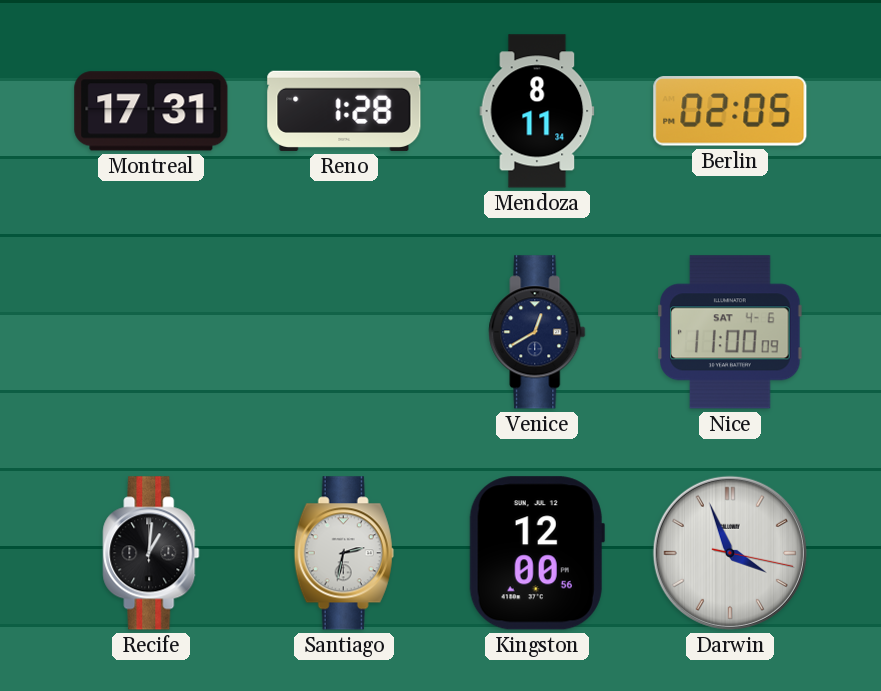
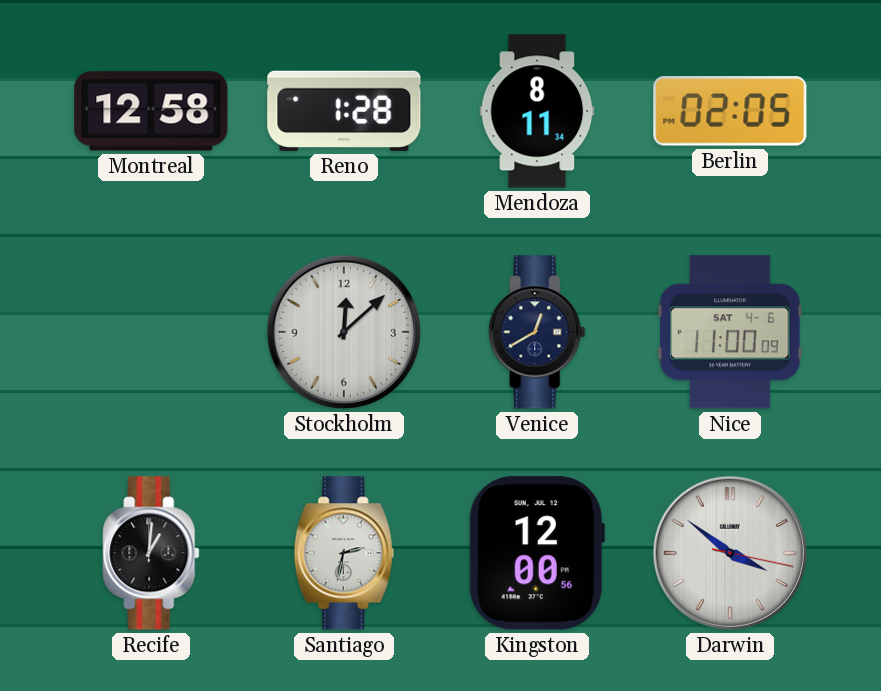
Montreal: 17:31 -> 12:58
Stockholm: none -> 12:08
Darwin: 3:56 -> 3:51
